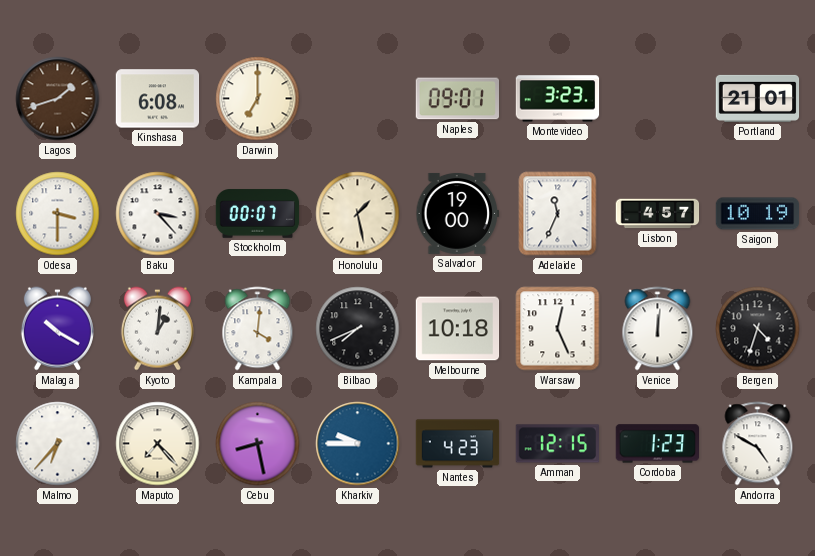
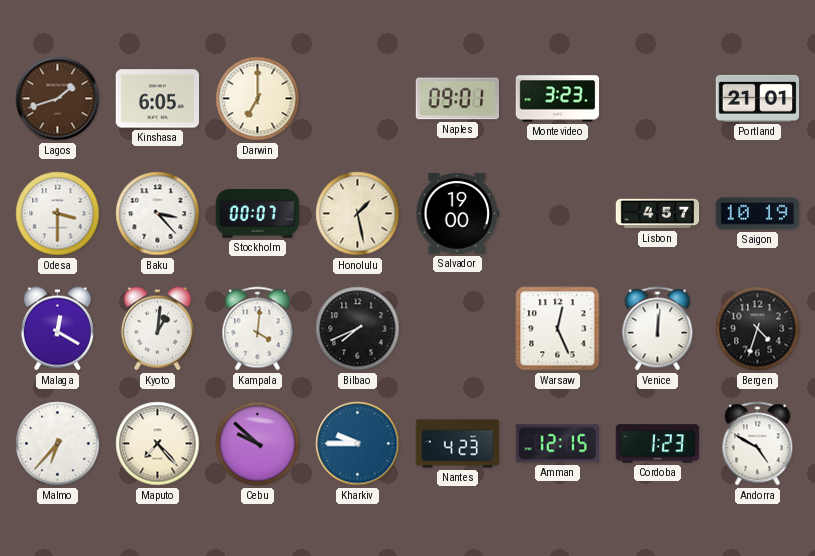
Kinshasa: 6:08 -> 6:05
Adelaide: 11:34 -> none
Malaga: 10:20 -> 12:20
Melbourne: 10:18 -> none
Cebu: 8:28 -> 9:52
